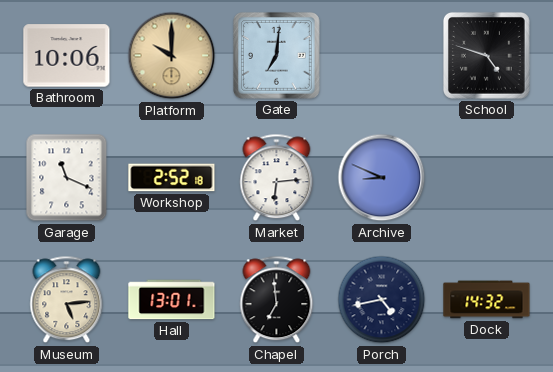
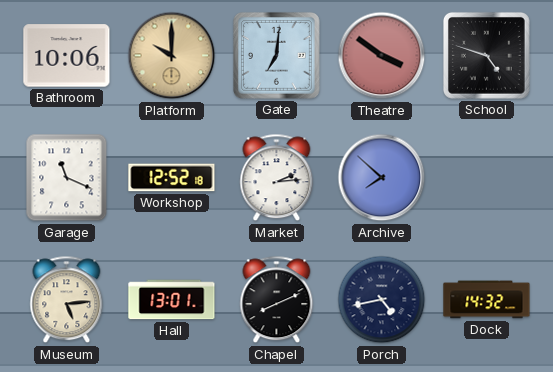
Theatre: none -> 3:51
Workshop: 2:52 -> 12:52
Market: 6:14 -> 2:14
Archive: 8:49 -> 7:52
Chapel: 6:59 -> 8:11
